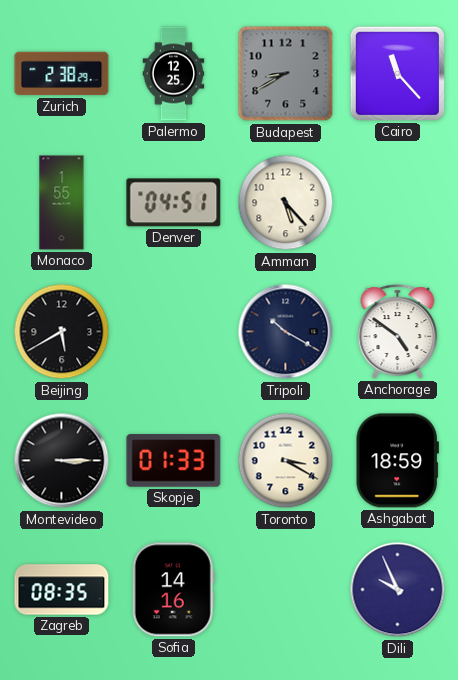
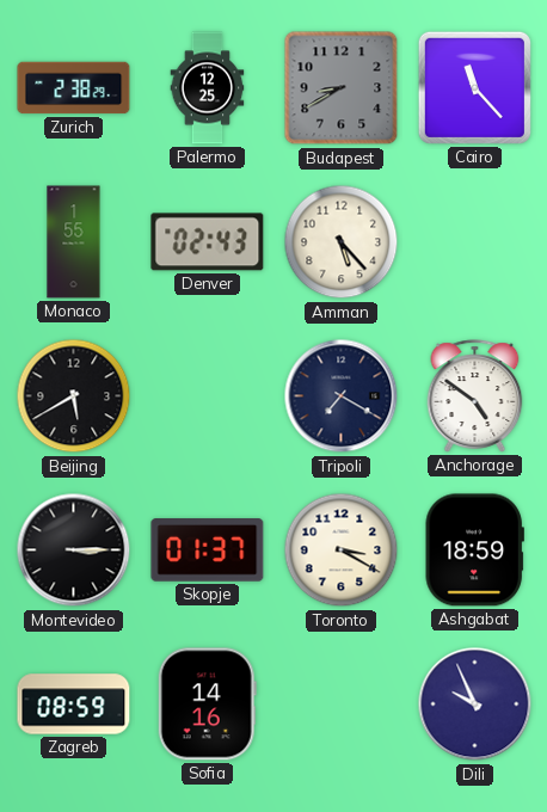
Denver: 04:51 -> 02:43
Tripoli: 10:20 -> 7:20
Skopje: 01:33 -> 01:37
Zagreb: 08:35 -> 08:59
